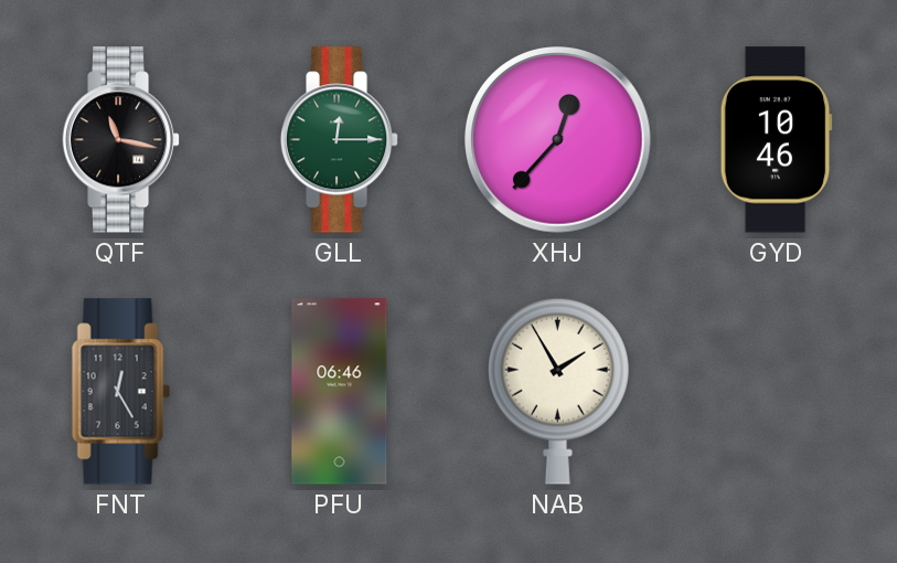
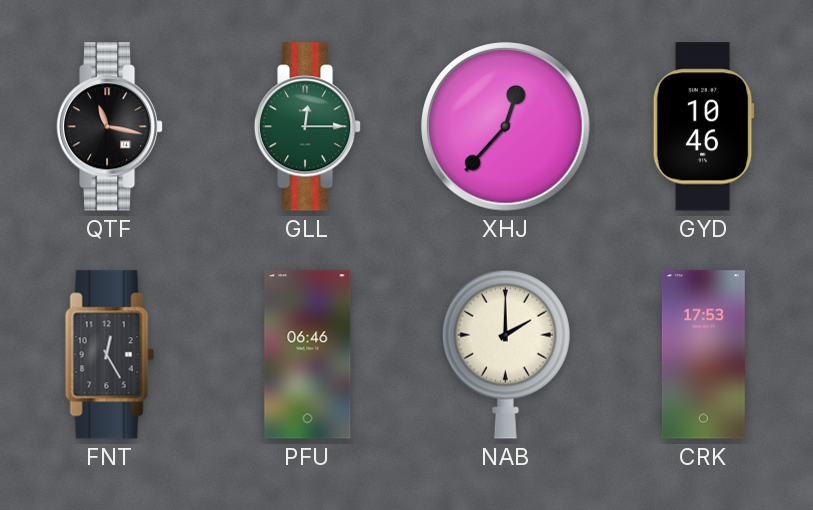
NAB: 1:55 -> 2:00
CRK: none -> 17:53
